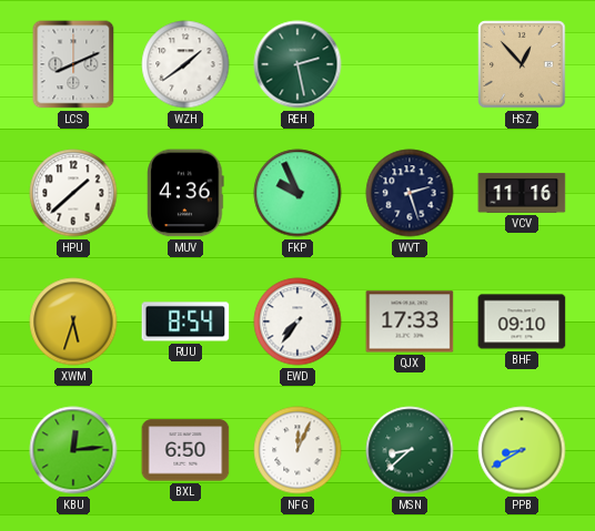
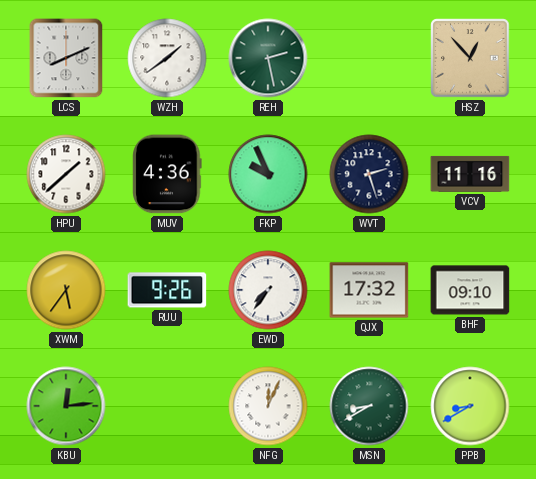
XWM: 5:33 -> 5:36
RUU: 8:54 -> 9:26
QJX: 17:33 -> 17:32
BXL: 6:50 -> none
MSN: 8:38 -> 8:40
